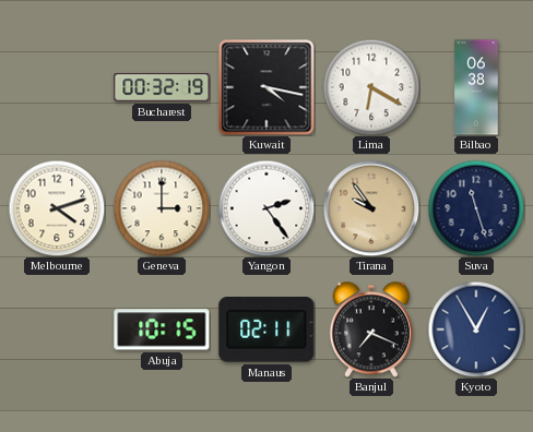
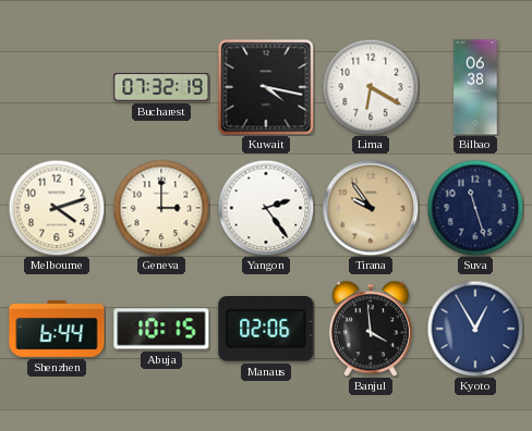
Bucharest: 00:32 -> 07:32
Shenzhen: none -> 6:44
Manaus: 02:11 -> 02:06
Banjul: 7:19 -> 3:59
